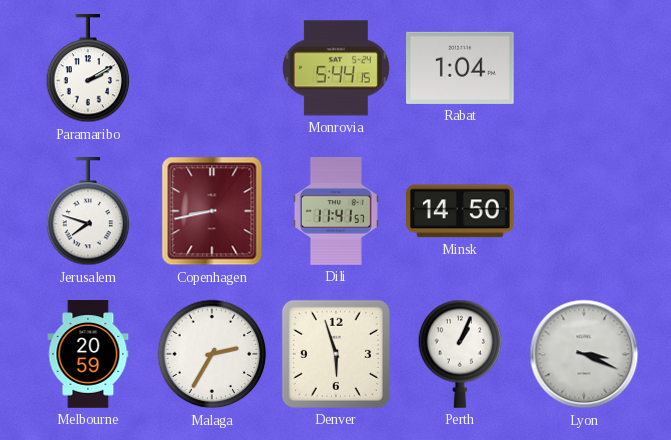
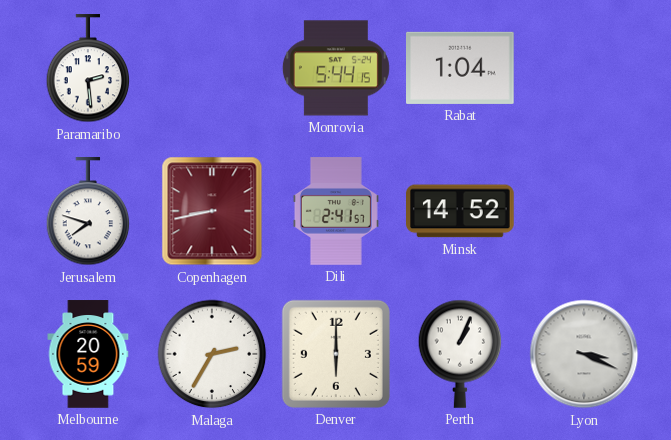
Paramaribo: 2:10 -> 2:29
Dili: 11:41 -> 2:41
Minsk: 14:50 -> 14:52
Denver: 5:57 -> 6:00
